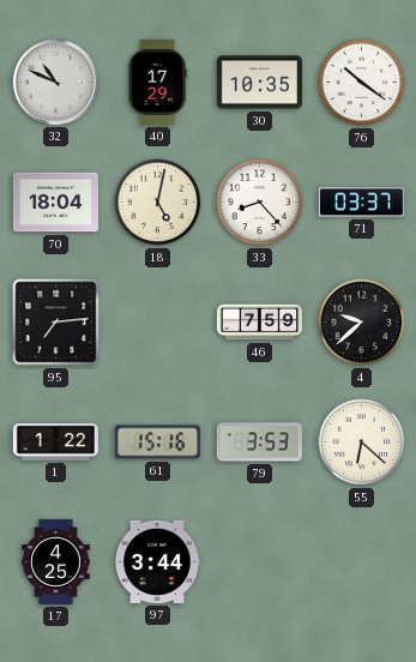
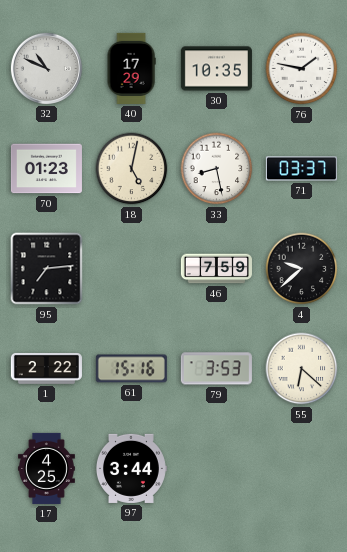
76: 10:21 -> 1:47
70: 18:04 -> 01:23
33: 8:23 -> 8:28
1: 1:22 -> 2:22
